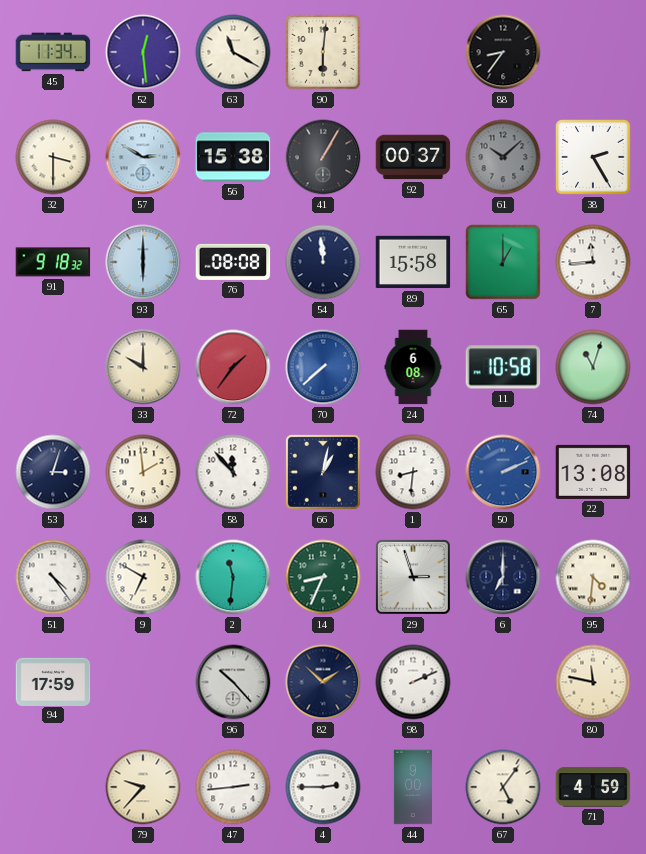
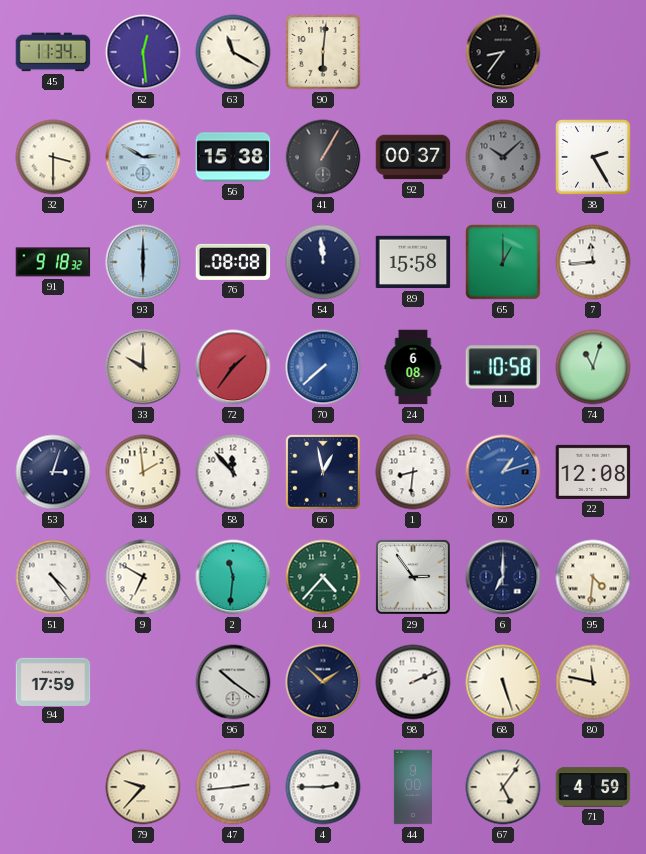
66: 1:02 -> 12:58
50: 2:11 -> 1:12
22: 13:08 -> 12:08
14: 8:34 -> 4:37
29: 2:57 -> 2:54
96: 10:23 -> 10:21
68: none -> 5:27
